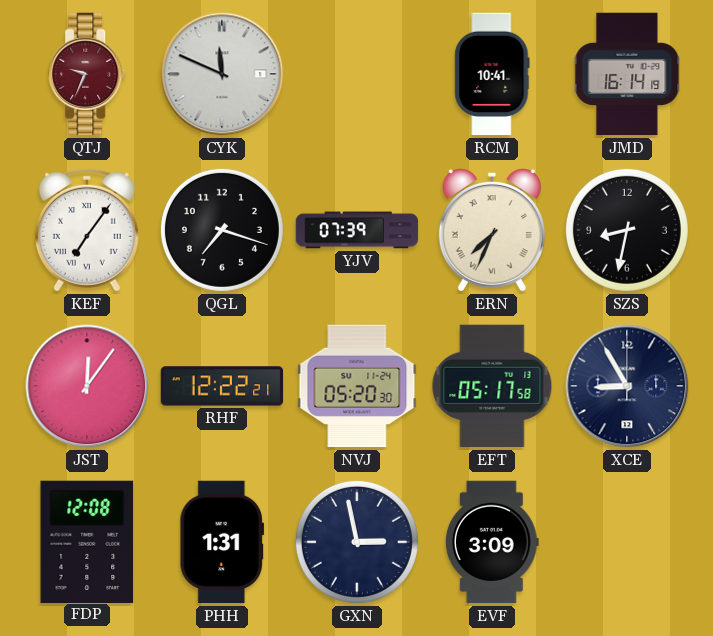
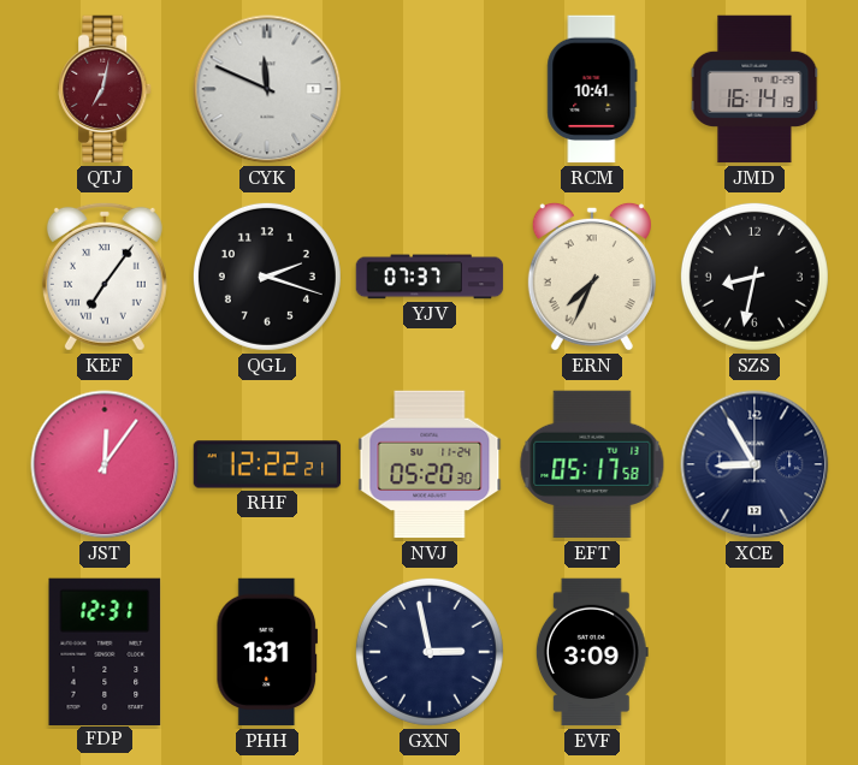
QTJ: 9:34 -> 7:02
QGL: 7:18 -> 2:18
YJV: 07:39 -> 07:37
FDP: 12:08 -> 12:31
